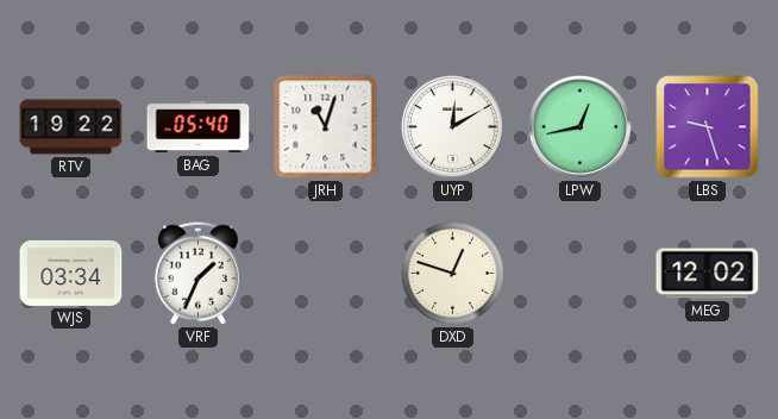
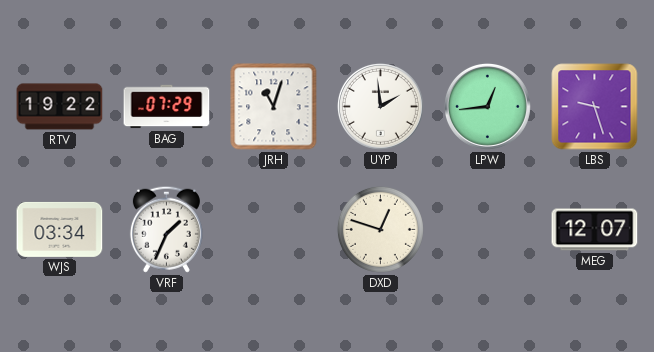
BAG: 05:40 -> 07:29
UYP: 12:10 -> 1:59
LPW: 12:43 -> 12:44
MEG: 12:02 -> 12:07
